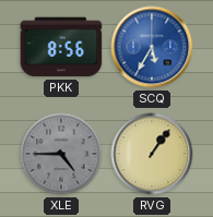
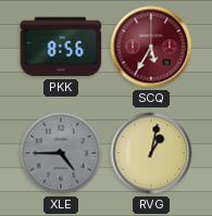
SCQ dial: blue -> burgundy
RVG: 1:06 -> 1:02
